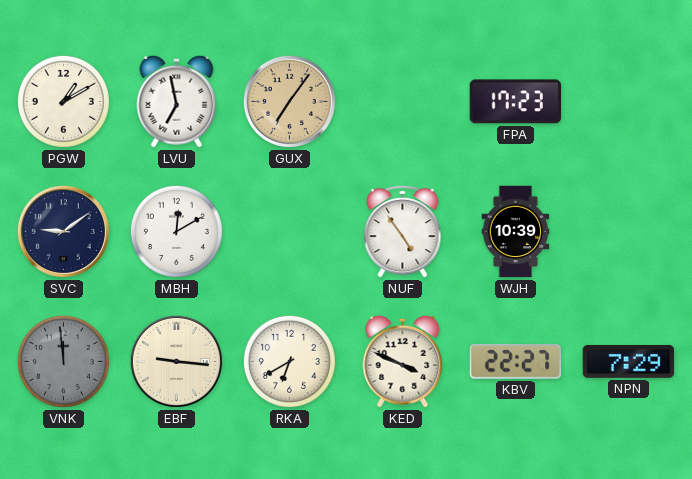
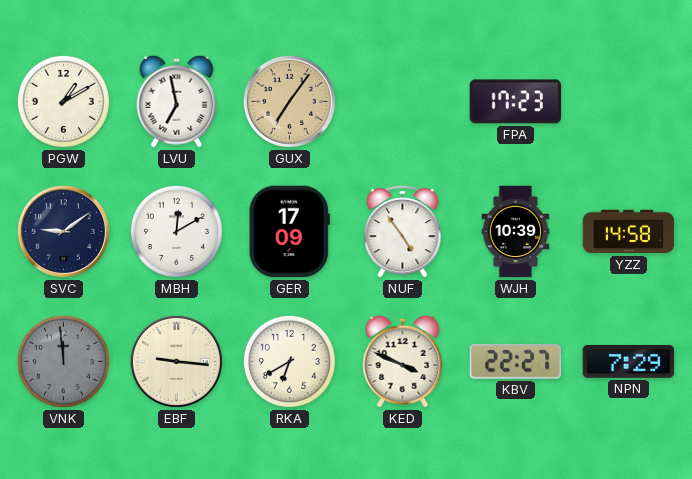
GER: none -> 17:09
YZZ: none -> 14:58
